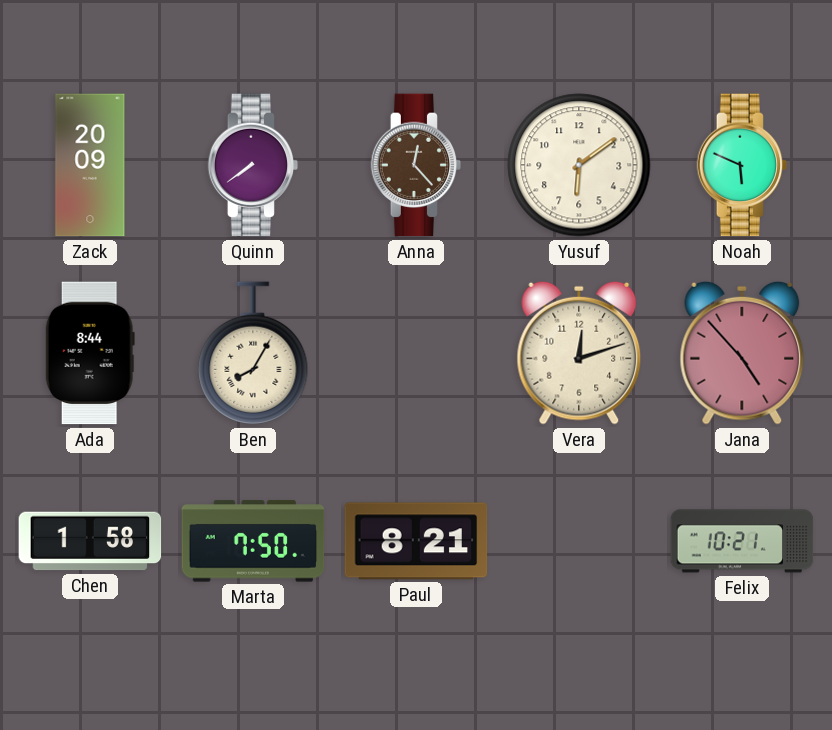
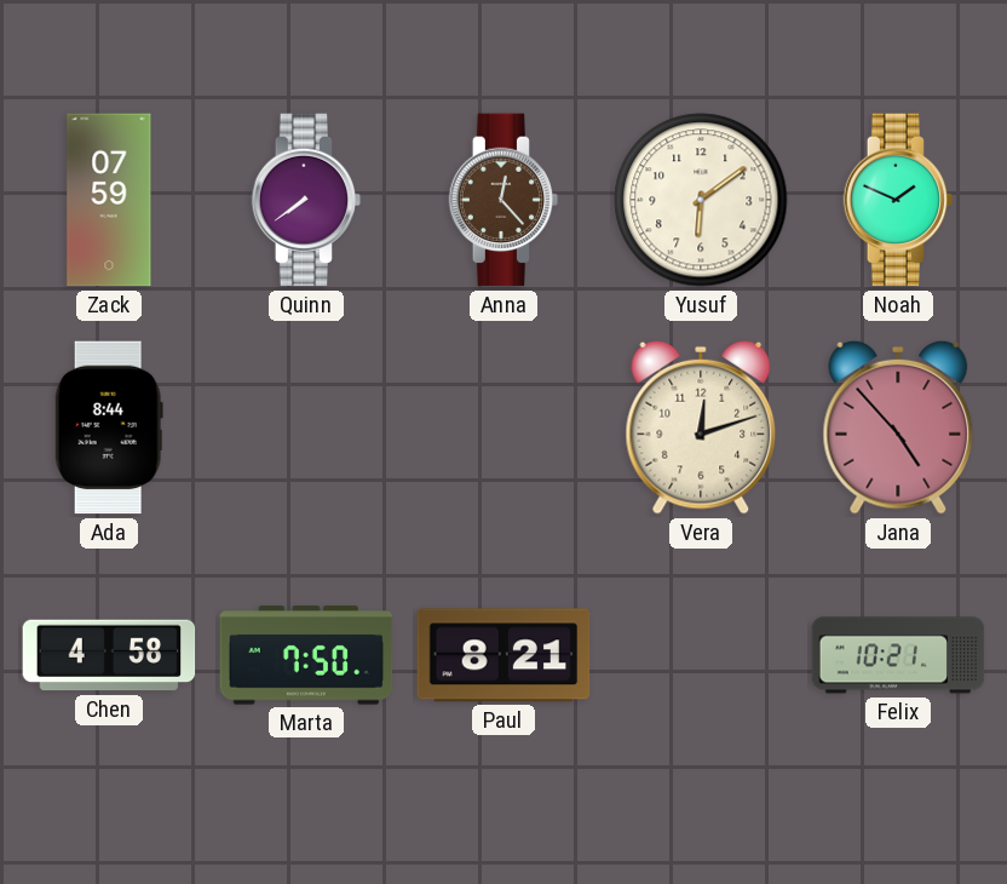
Zack: 20:09 -> 07:59
Noah: 5:49 -> 1:49
Ben: 8:05 -> none
Chen: 1:58 -> 4:58
